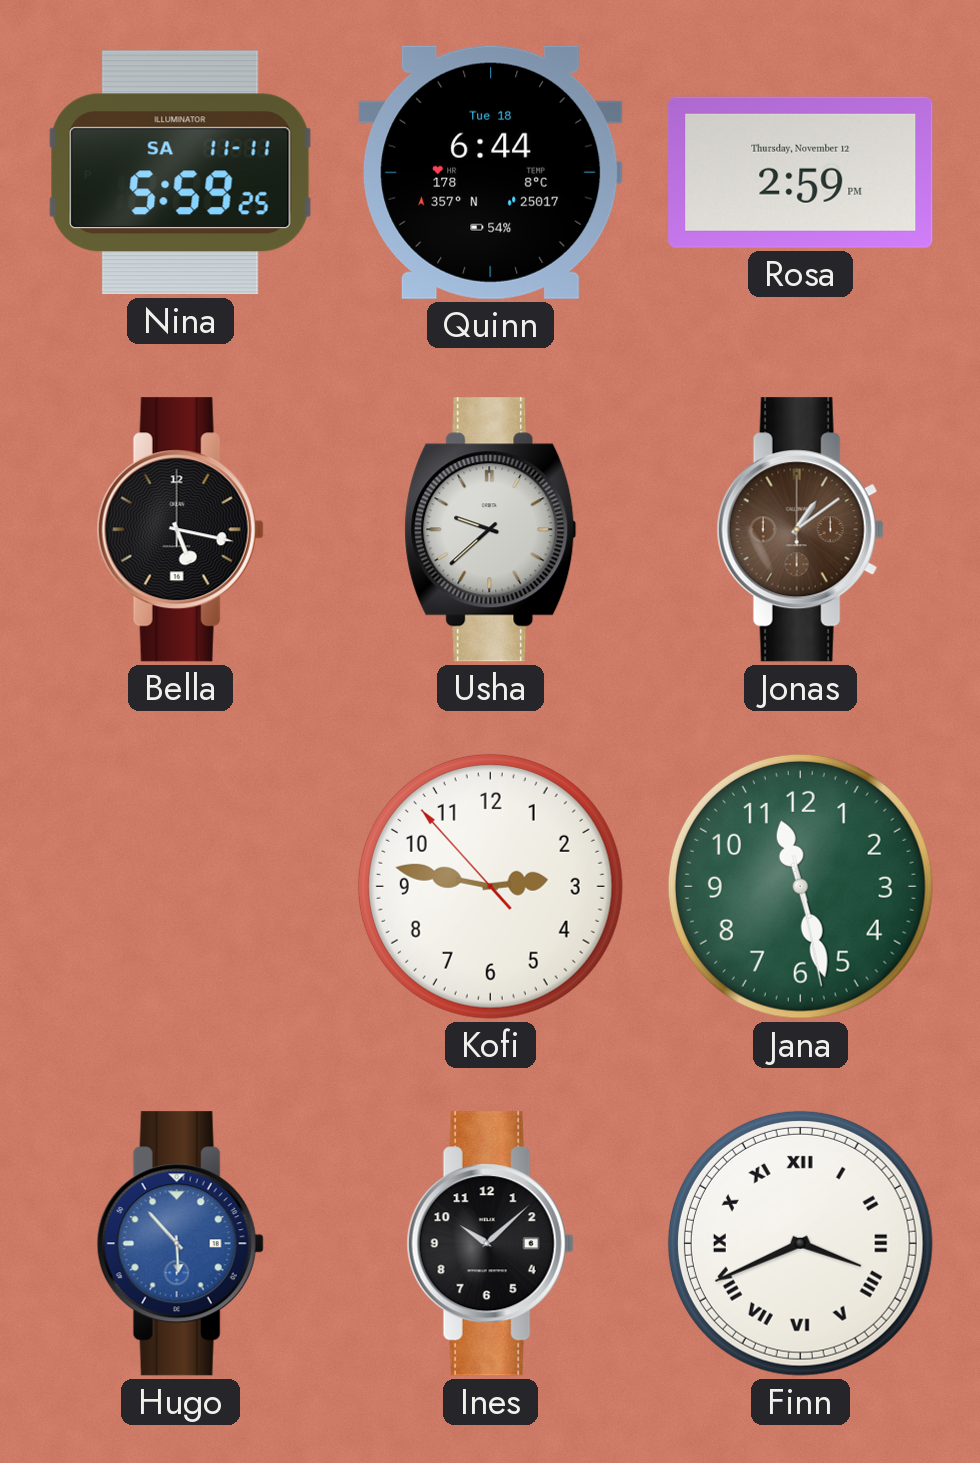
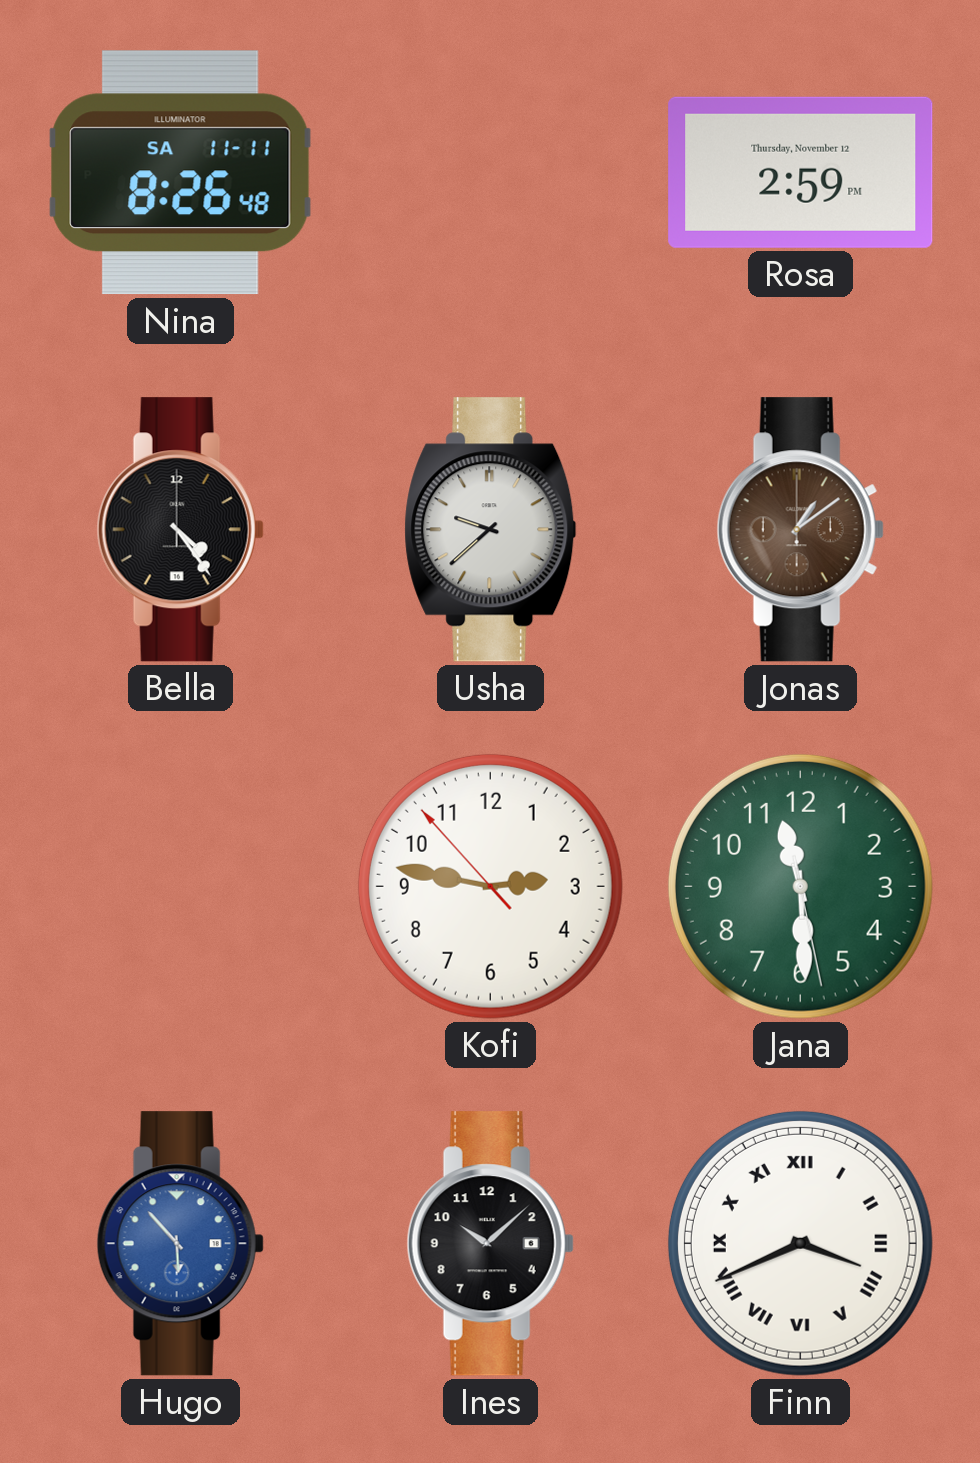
Nina: 5:59 -> 8:26
Quinn: 6:44 -> none
Bella: 5:17 -> 4:24
Jana: 11:27 -> 11:29
